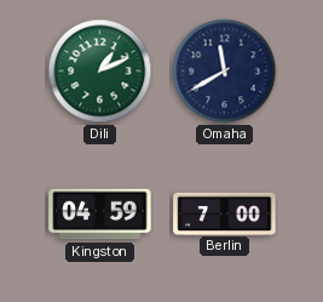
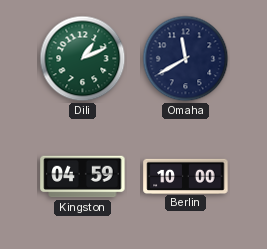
Berlin: 7:00 -> 10:00
